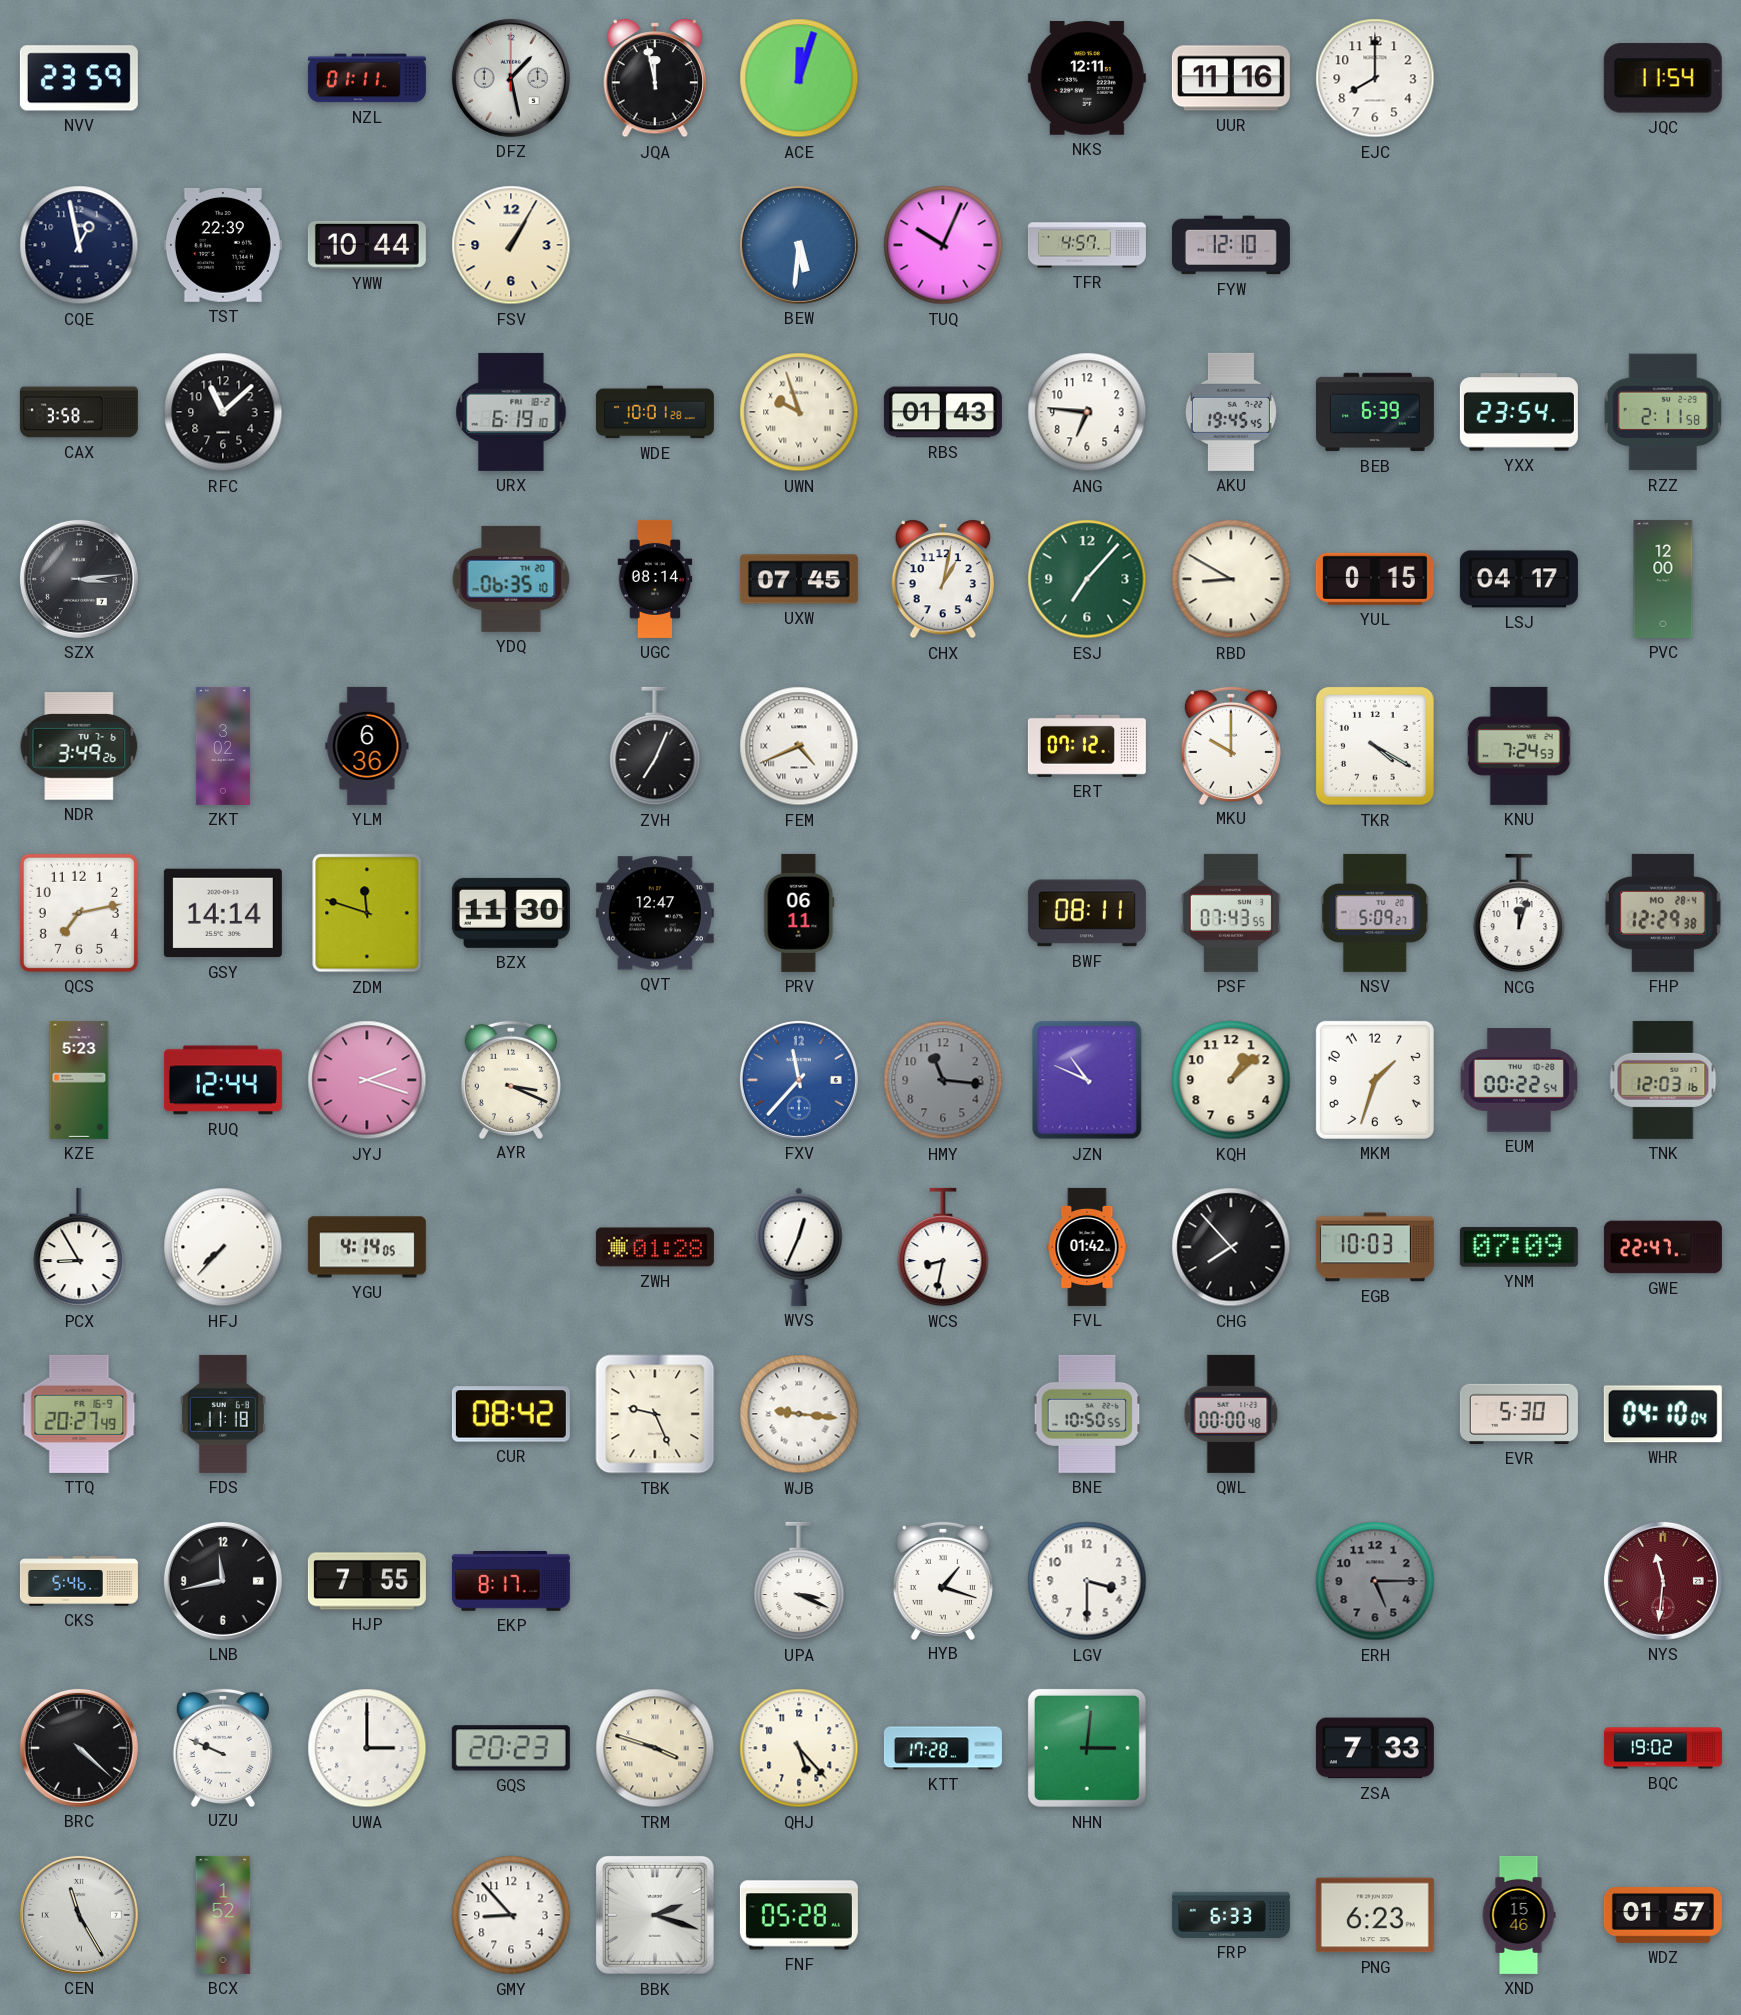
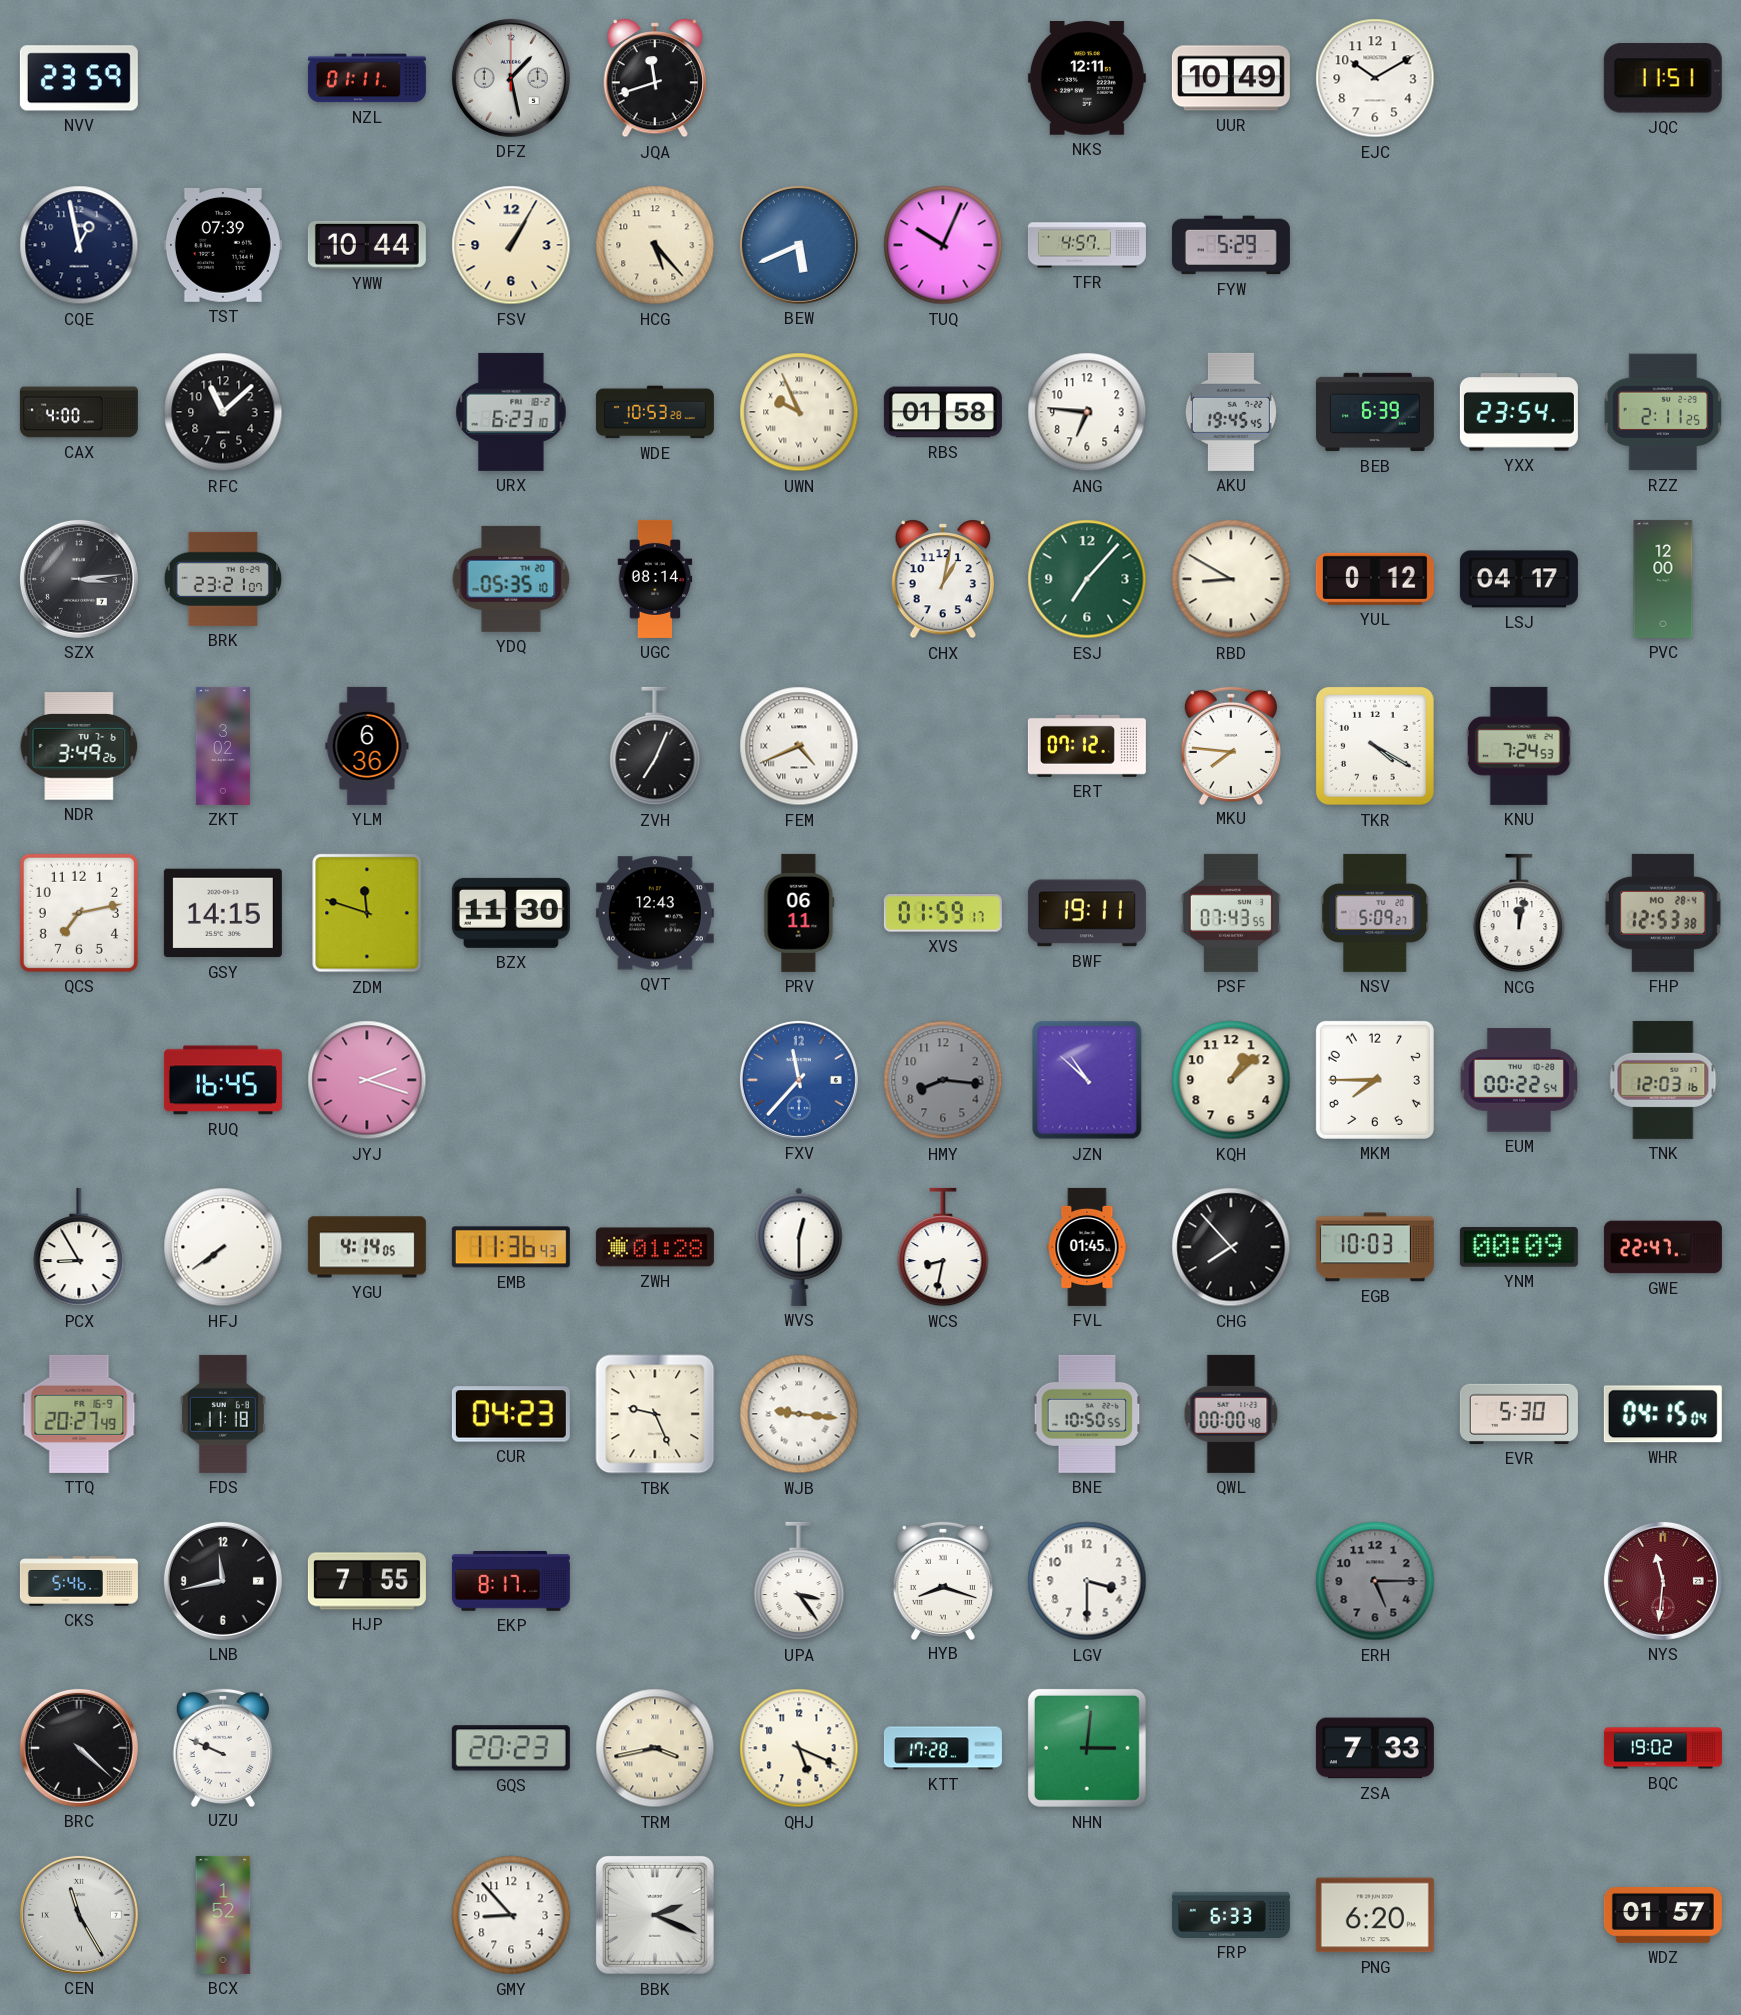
JQA: 11:58 -> 11:42
ACE: 12:03 -> none
UUR: 11:16 -> 10:49
EJC: 8:00 -> 10:10
JQC: 11:54 -> 11:51
TST: 22:39 -> 07:39
HCG: none -> 5:23
BEW: 5:31 -> 5:41
FYW: 12:10 -> 5:29
CAX: 3:58 -> 4:00
URX: 6:19 -> 6:23
WDE: 10:01 -> 10:53
UWN: 9:57 -> 9:56
RBS: 01:43 -> 01:58
RZZ: 2:11:58 -> 2:11:25
BRK: none -> 23:21
YDQ: 06:35 -> 05:35
UXW: 07:45 -> none
YUL: 0:15 -> 0:12
MKU: 10:00 -> 7:46
GSY: 14:14 -> 14:15
QVT: 12:47 -> 12:43
XVS: none -> 01:59
BWF: 08:11 -> 19:11
NCG: 12:03 -> 12:02
FHP: 12:29 -> 12:53
KZE: 5:23 -> none
RUQ: 12:44 -> 16:45
AYR: 3:19 -> none
HMY: 11:16 -> 8:16
JZN: 10:49 -> 10:52
MKM: 1:33 -> 7:45
HFJ: 7:37 -> 7:39
EMB: none -> 11:36
WVS: 12:34 -> 12:30
FVL: 01:42 -> 01:45
YNM: 07:09 -> 00:09
CUR: 08:42 -> 04:23
WHR: 04:10 -> 04:15
UPA: 3:19 -> 3:24
HYB: 1:18 -> 8:18
UWA: 3:00 -> none
TRM: 3:48 -> 3:43
QHJ: 5:23 -> 5:19
BBK: 2:18 -> 2:19
FNF: 05:28 -> none
PNG: 6:23 -> 6:20
XND: 15:46 -> none
